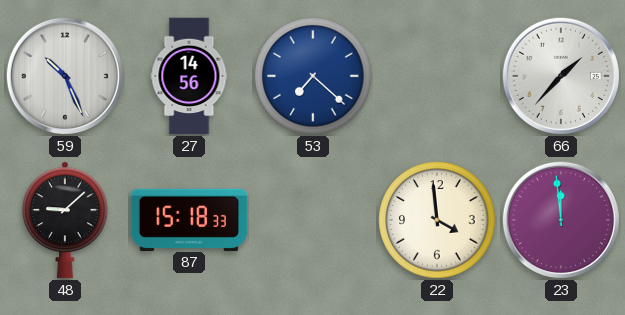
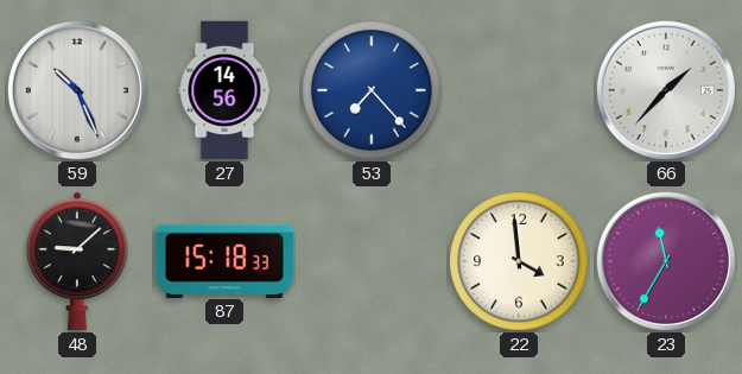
53: 7:22 -> 7:23
23: 11:59 -> 11:35
